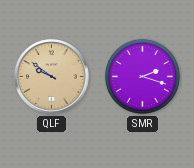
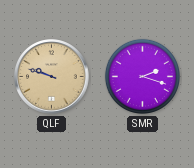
QLF: 9:51 -> 9:48
